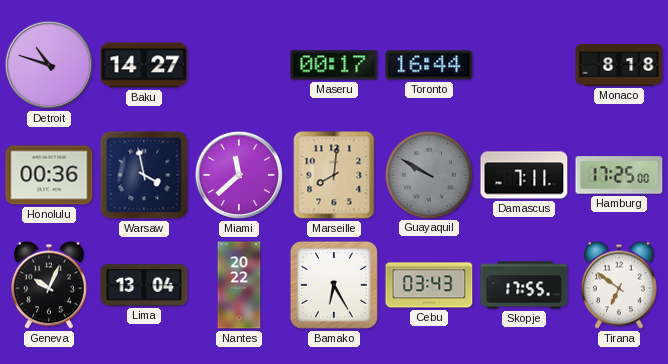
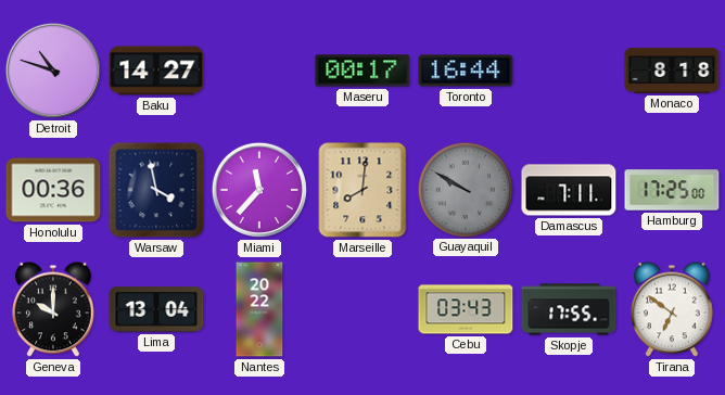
Miami: 11:38 -> 11:37
Geneva: 10:04 -> 10:00
Bamako: 6:25 -> none
